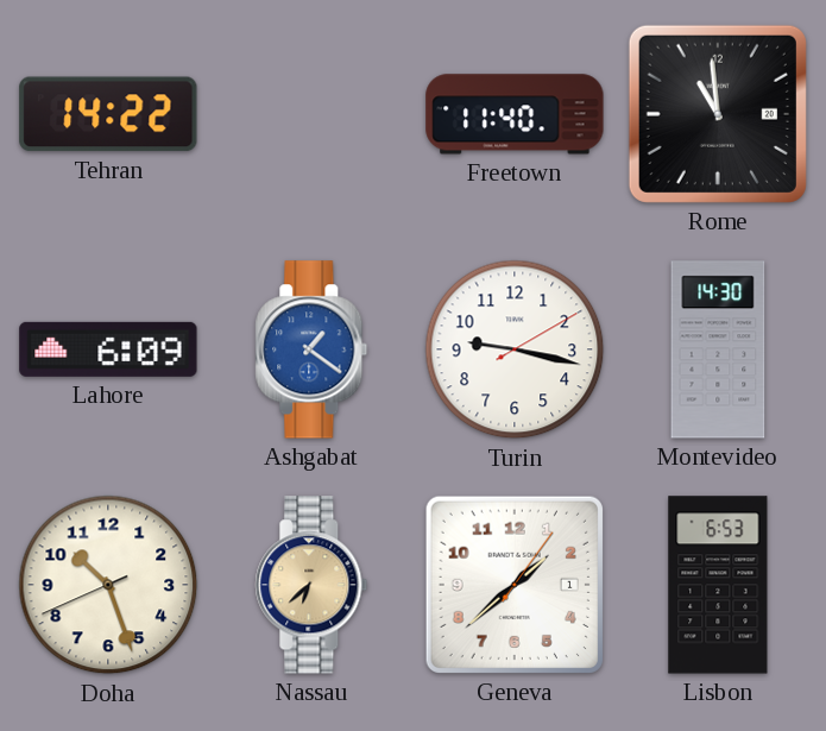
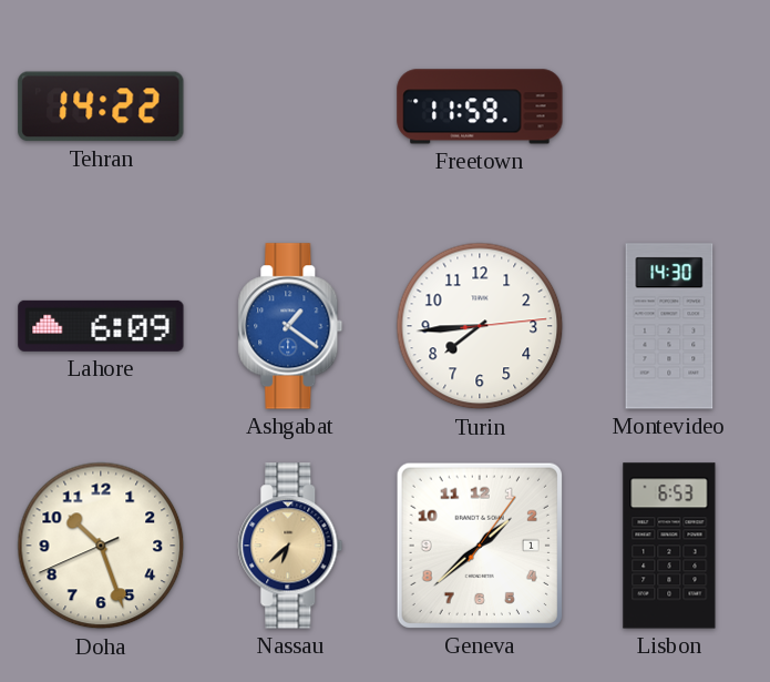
Freetown: 11:40 -> 11:59
Rome: 10:59 -> none
Turin: 9:17 -> 7:44
